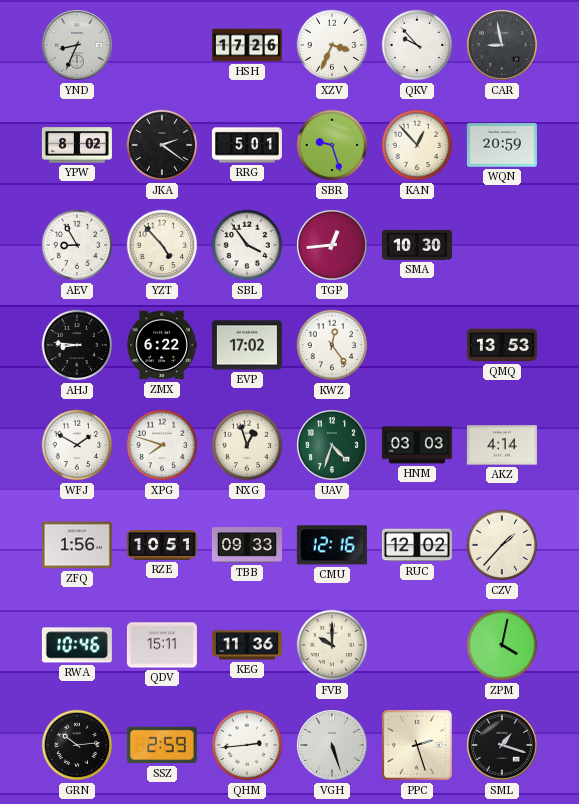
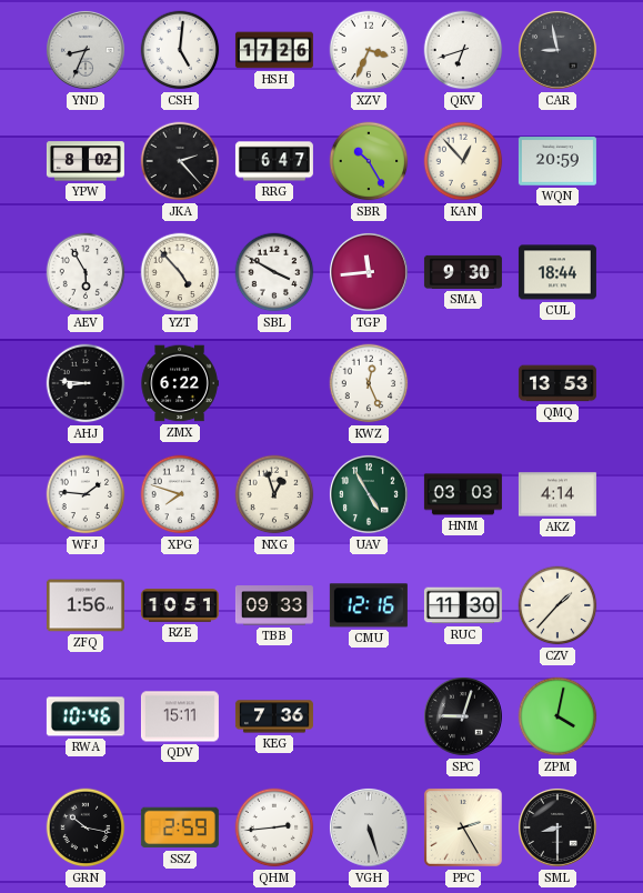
CSH: none -> 5:01
QKV: 9:53 -> 6:42
JKA: 2:21 -> 2:23
RRG: 5:01 -> 6:47
SBR: 9:27 -> 10:25
AEV: 8:55 -> 5:55
SBL: 3:54 -> 3:50
TGP: 12:44 -> 11:44
SMA: 10:30 -> 9:30
CUL: none -> 18:44
EVP: 17:02 -> none
KWZ: 12:24 -> 12:26
WFJ: 1:50 -> 1:46
UAV: 4:33 -> 4:55
RUC: 12:02 -> 11:30
KEG: 11:36 -> 7:36
FVB: 10:00 -> none
SPC: none -> 9:03
GRN: 10:14 -> 10:17
PPC: 2:27 -> 2:25
SML: 1:18 -> 8:30
